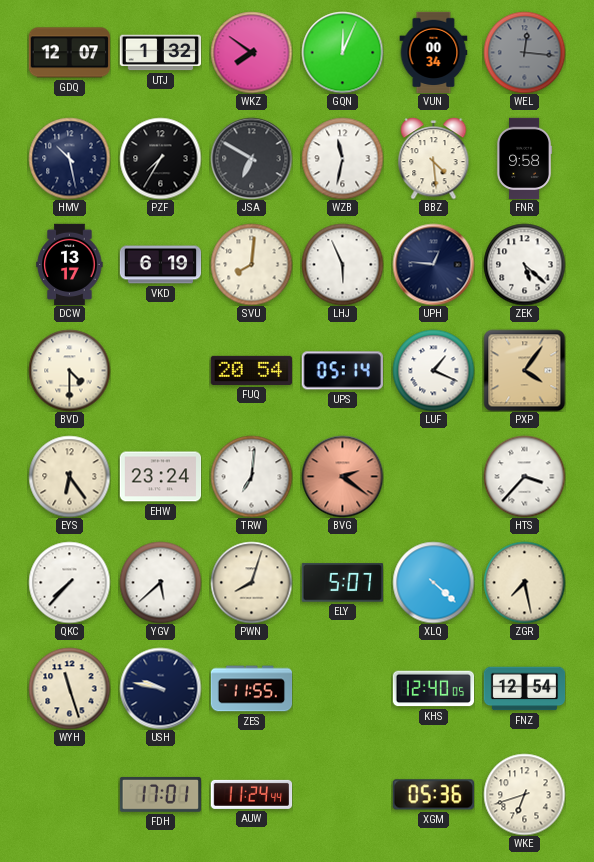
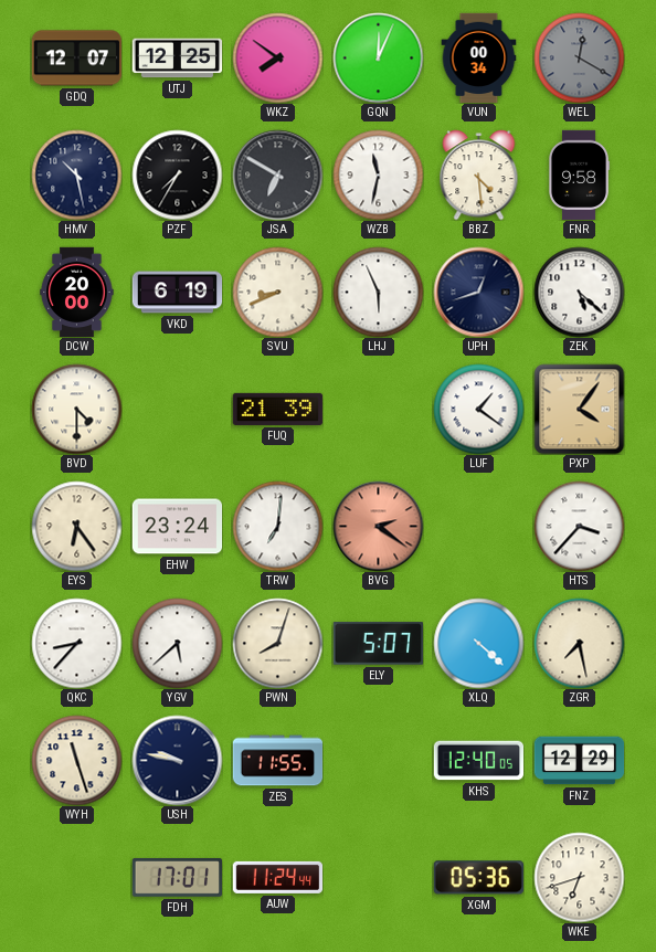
UTJ: 1:32 -> 12:25
WEL: 12:16 -> 12:20
DCW: 13:17 -> 20:00
SVU: 8:01 -> 8:41
UPH: 12:46 -> 12:42
FUQ: 20:54 -> 21:39
UPS: 05:14 -> none
LUF: 1:19 -> 1:21
QKC: 7:37 -> 8:37
FNZ: 12:54 -> 12:29
